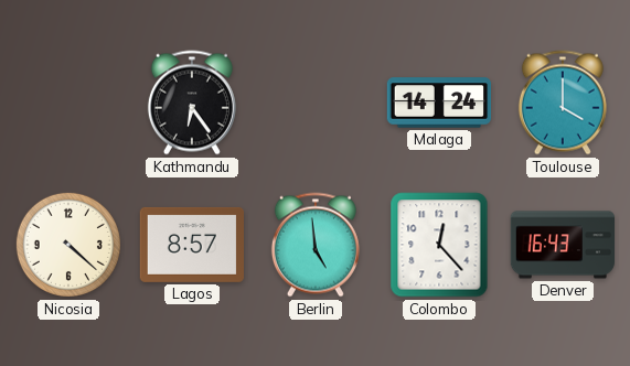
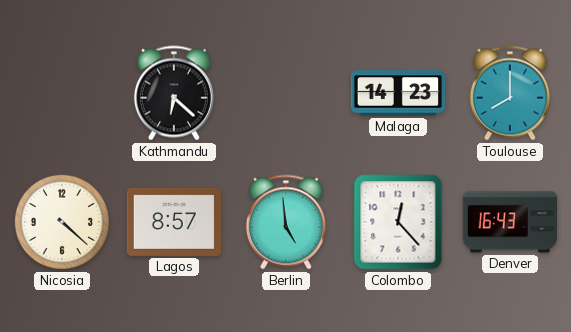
Kathmandu: 6:24 -> 6:22
Malaga: 14:24 -> 14:23
Toulouse: 4:00 -> 8:00
